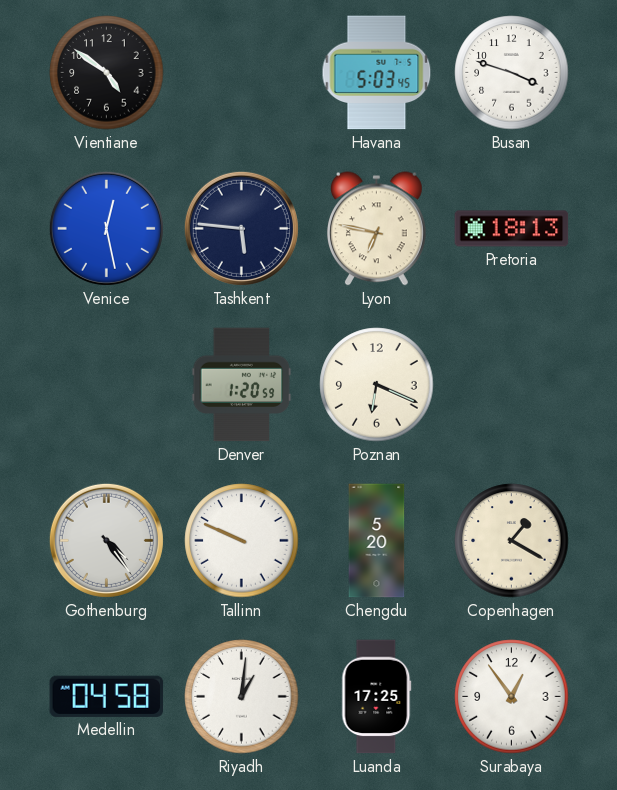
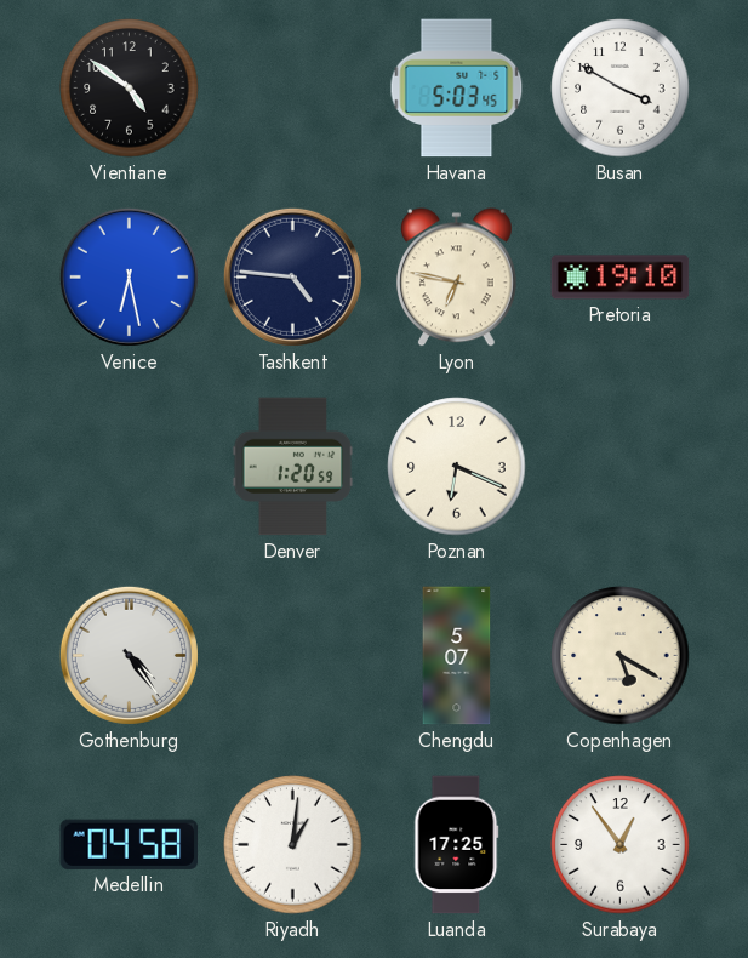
Busan: 3:48 -> 3:50
Venice: 12:28 -> 6:28
Tashkent: 5:46 -> 4:46
Pretoria: 18:13 -> 19:10
Tallinn: 9:49 -> none
Chengdu: 5:20 -> 5:07
Copenhagen: 1:20 -> 5:20
